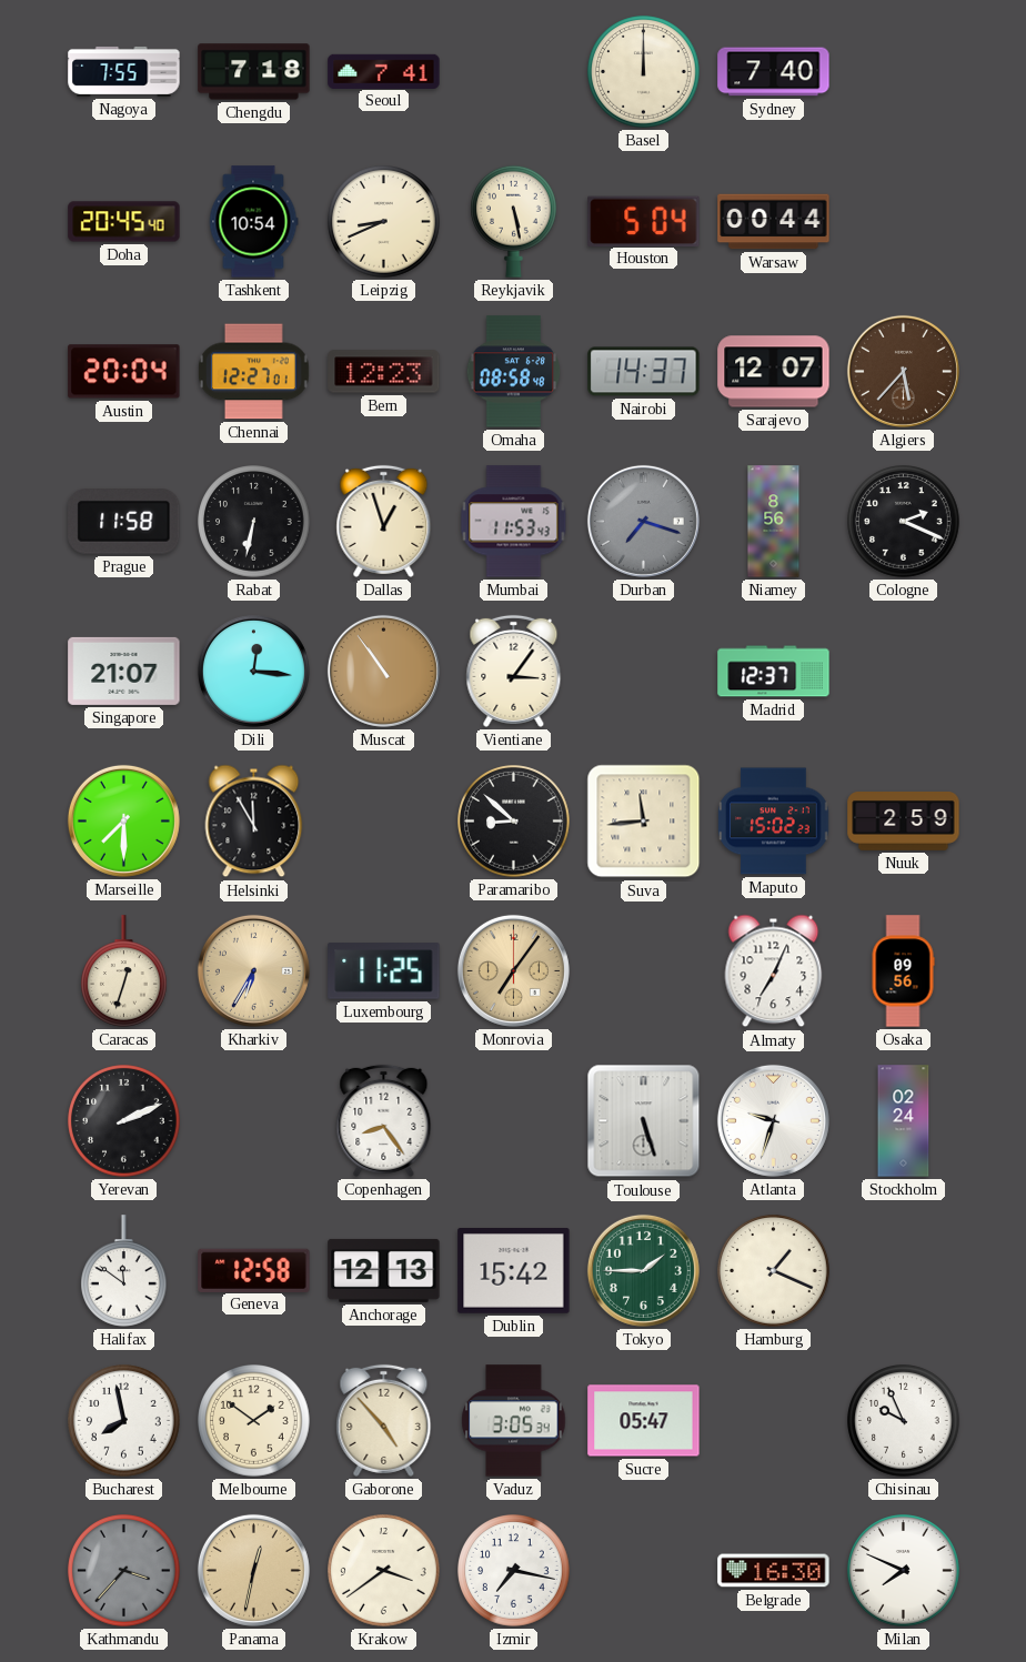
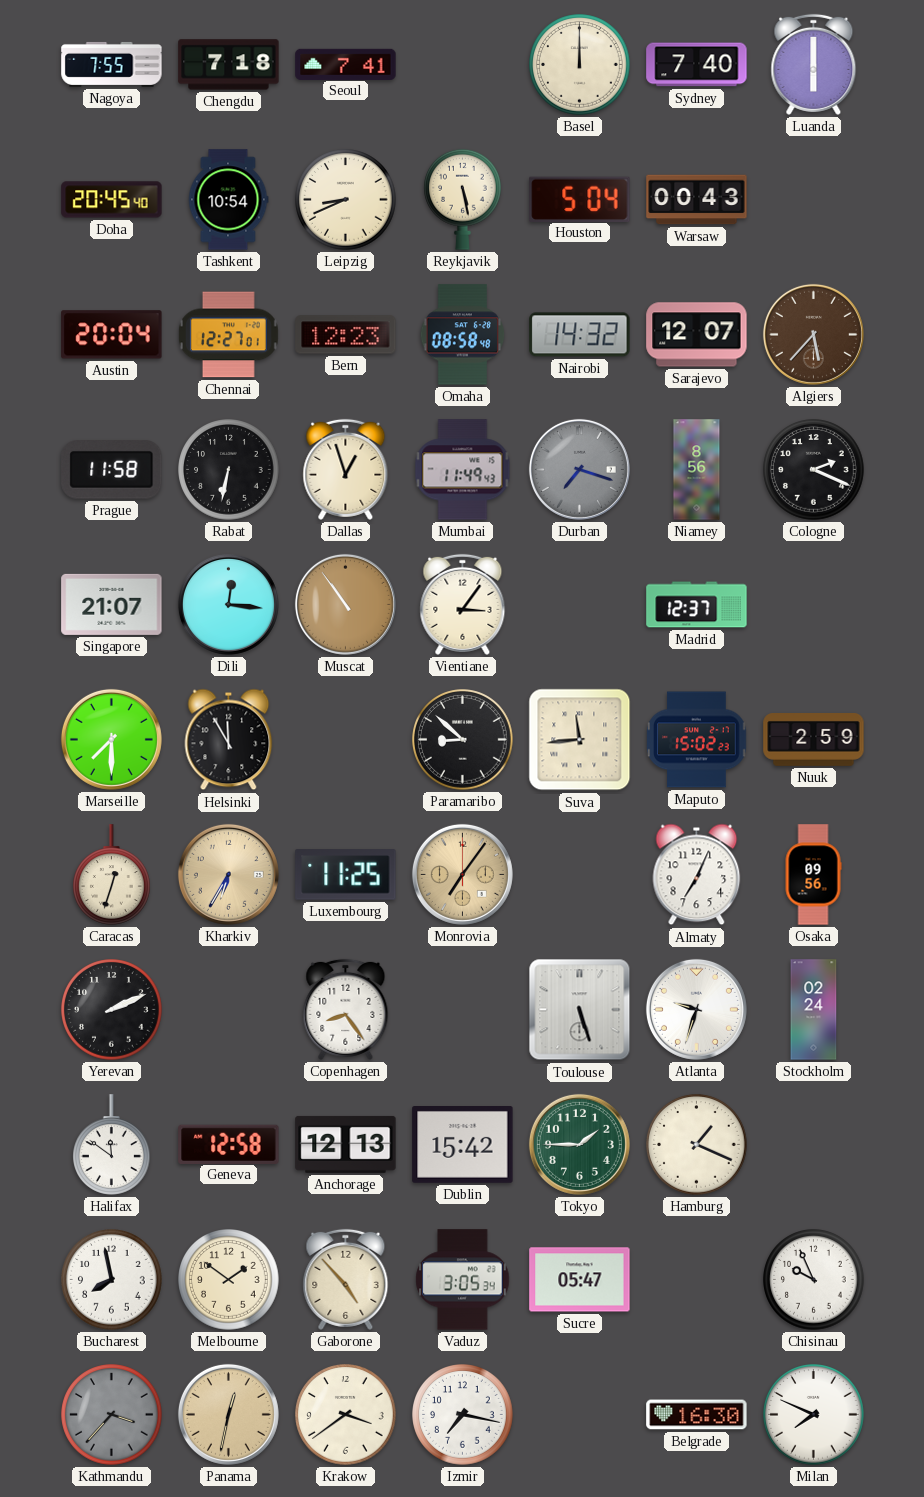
Luanda: none -> 6:00
Warsaw: 00:44 -> 00:43
Nairobi: 14:37 -> 14:32
Mumbai: 11:53 -> 11:49
